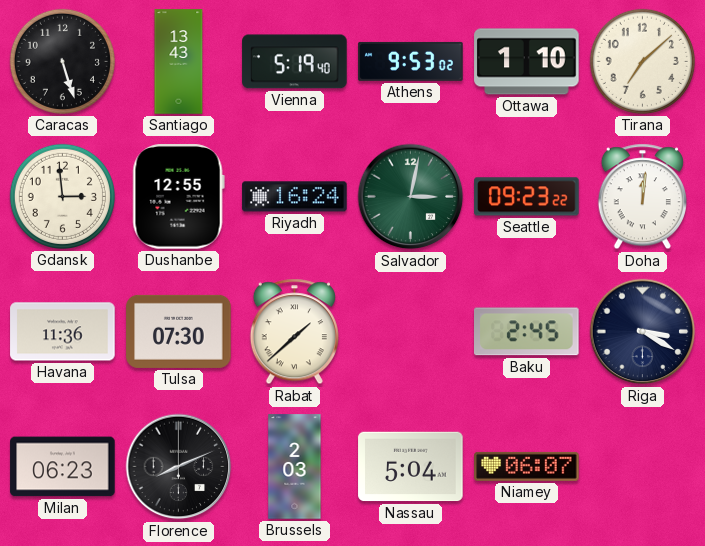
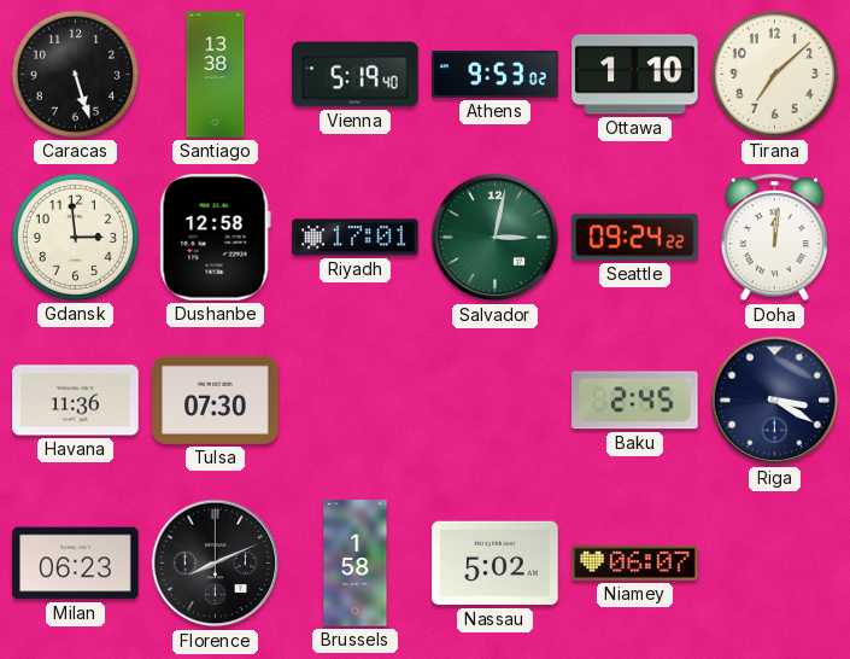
Santiago: 13:43 -> 13:38
Dushanbe: 12:55 -> 12:58
Riyadh: 16:24 -> 17:01
Seattle: 09:23 -> 09:24
Rabat: 1:38 -> none
Brussels: 2:03 -> 1:58
Nassau: 5:04 -> 5:02
